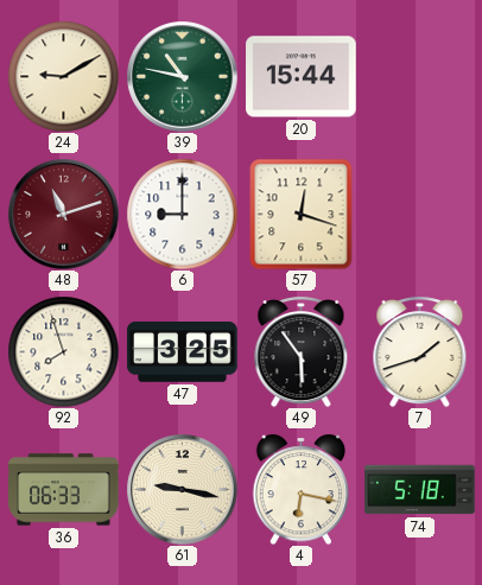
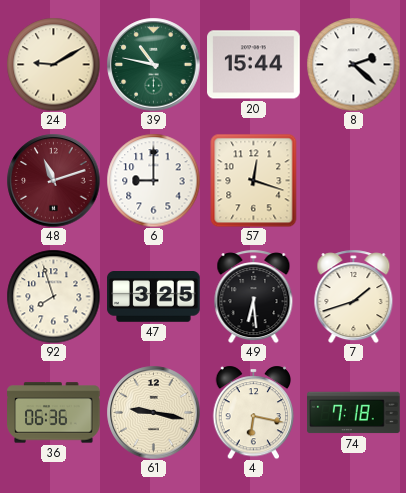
8: none -> 2:22
49: 5:54 -> 6:29
36: 06:33 -> 06:36
74: 5:18 -> 7:18
